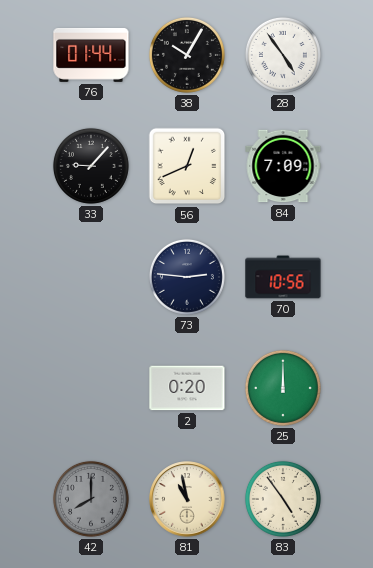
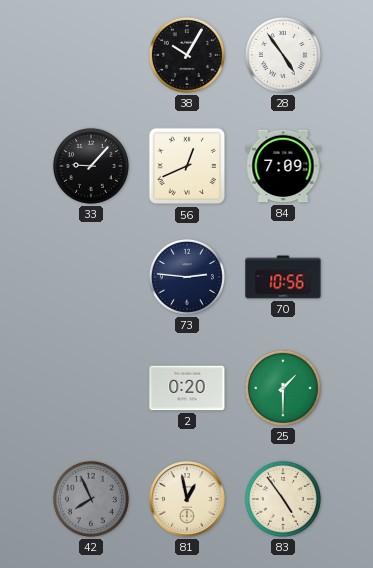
76: 01:44 -> none
25: 12:00 -> 1:30
42: 8:00 -> 7:56
81: 10:58 -> 12:58
